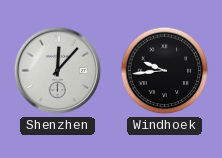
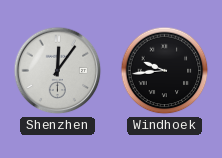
Shenzhen: 12:07 -> 12:06
